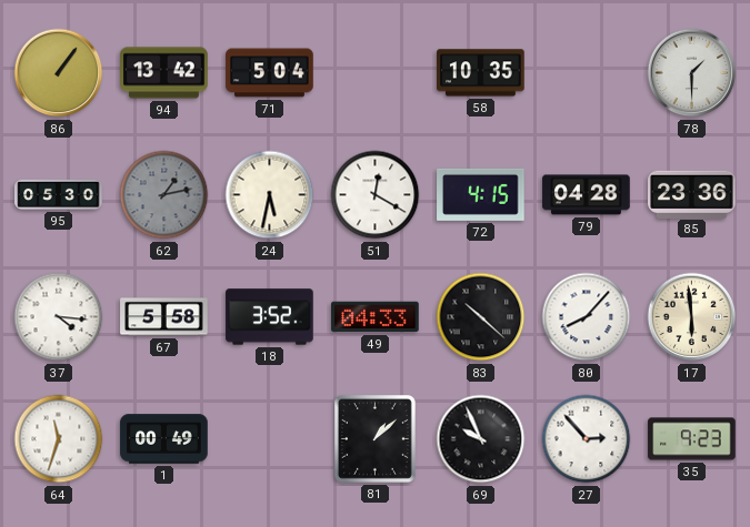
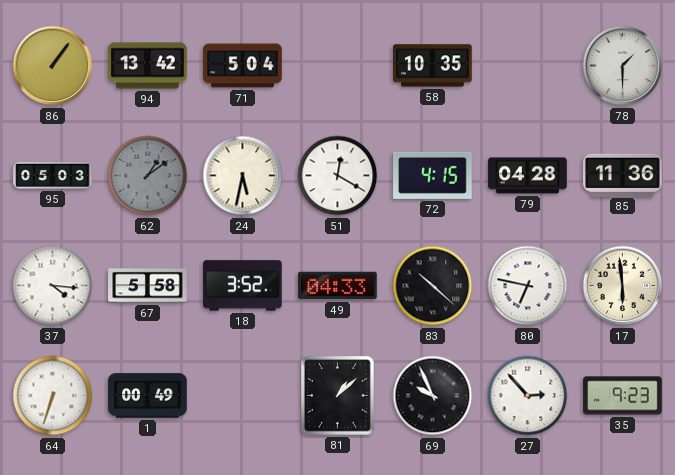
95: 05:30 -> 05:03
62: 1:13 -> 1:09
85: 23:36 -> 11:36
80: 8:07 -> 6:47
64: 11:33 -> 6:33
